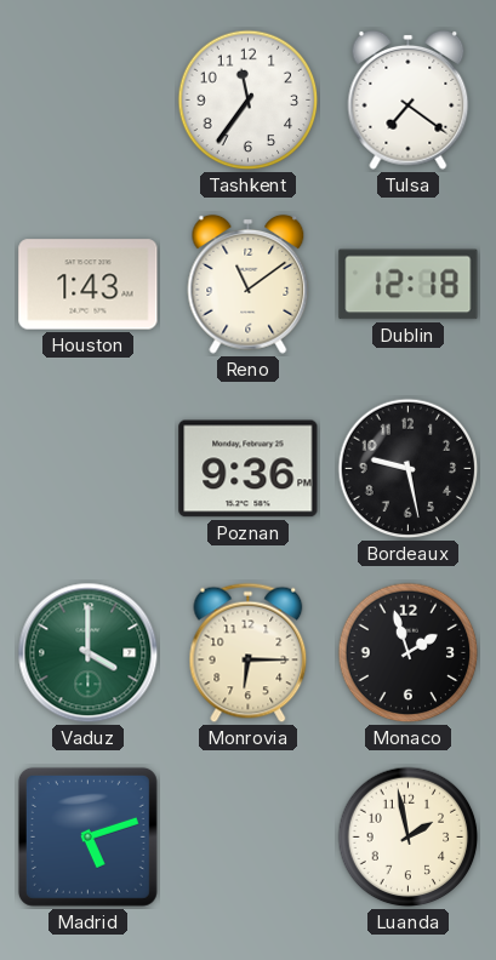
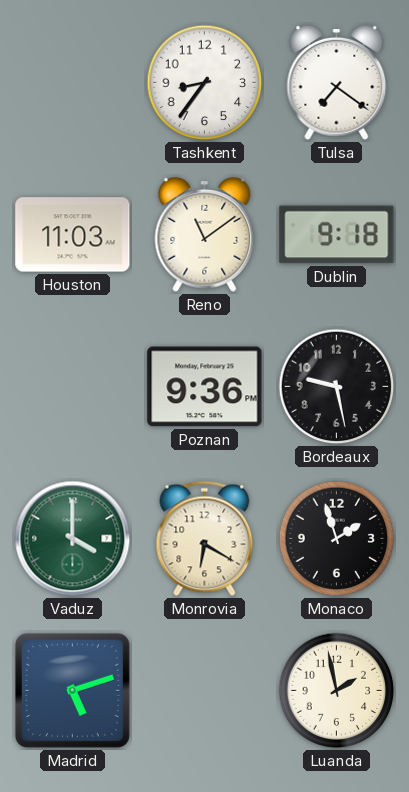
Tashkent: 11:36 -> 8:36
Houston: 1:43 -> 11:03
Dublin: 12:18 -> 9:18
Monrovia: 6:15 -> 6:20
